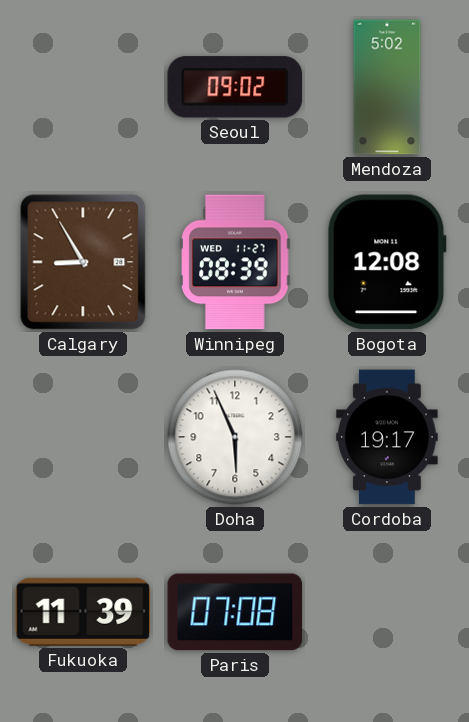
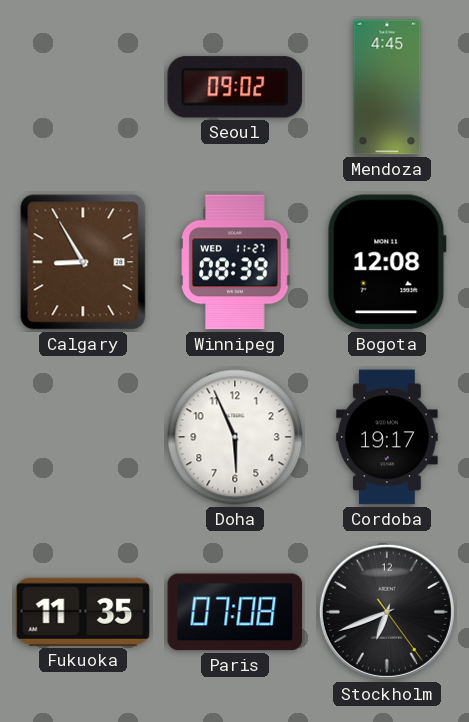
Mendoza: 5:02 -> 4:45
Fukuoka: 11:39 -> 11:35
Stockholm: none -> 6:41
